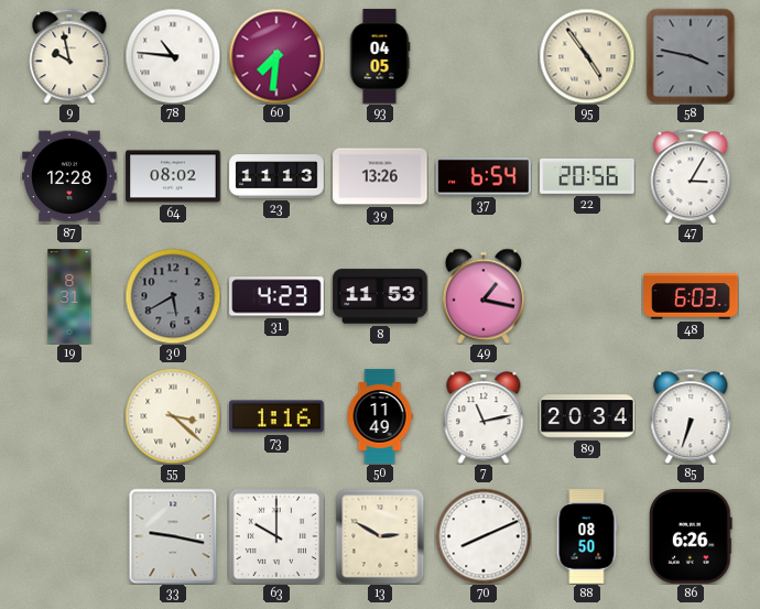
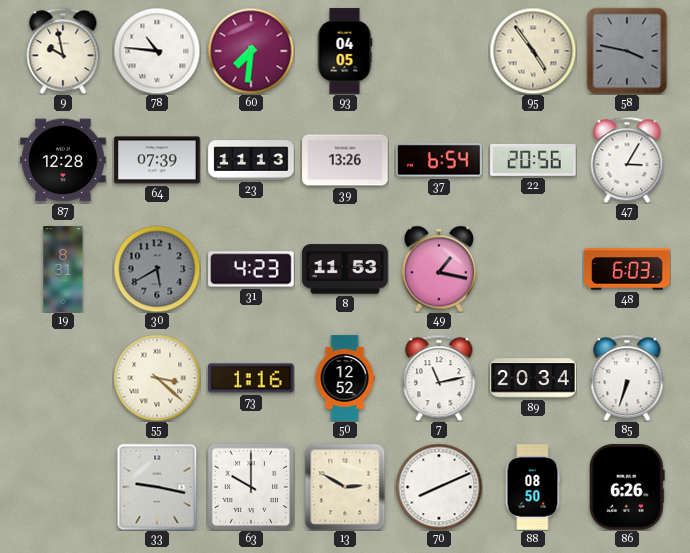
64: 08:02 -> 07:39
50: 11:49 -> 12:52
